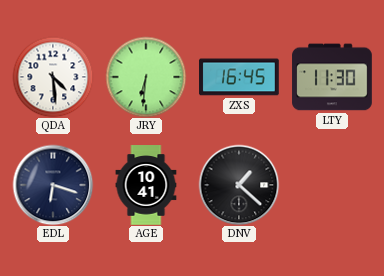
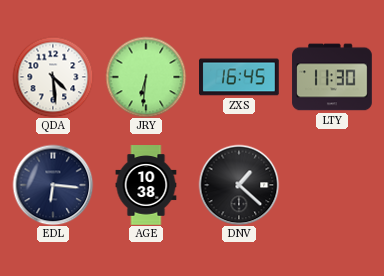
EDL: 6:18 -> 6:16
AGE: 10:41 -> 10:38
